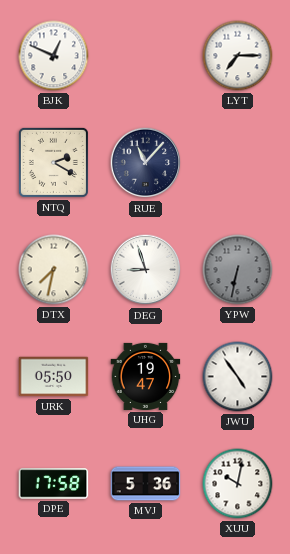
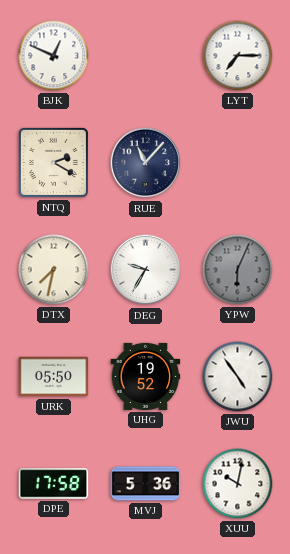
DEG: 8:57 -> 9:35
YPW: 6:32 -> 6:04
UHG: 19:47 -> 19:52
